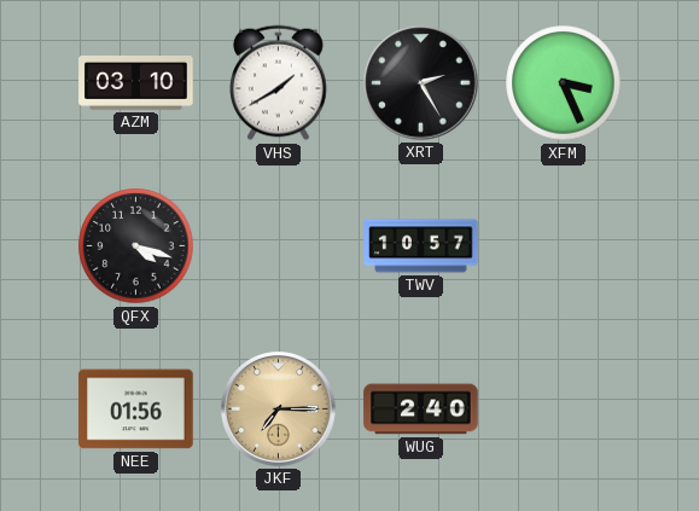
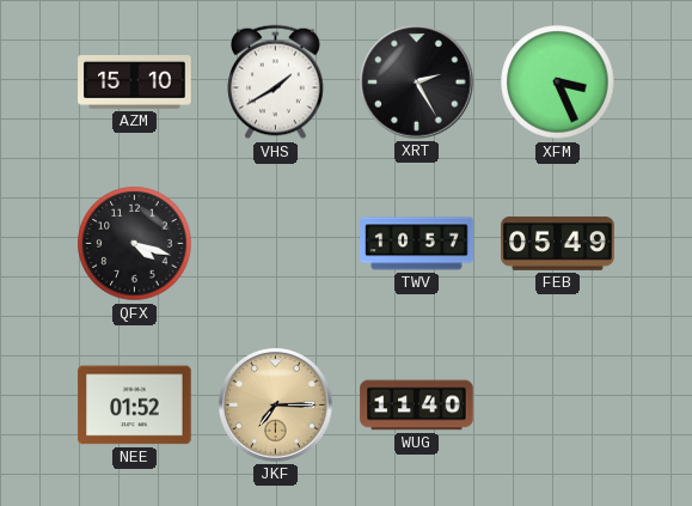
AZM: 03:10 -> 15:10
FEB: none -> 05:49
NEE: 01:56 -> 01:52
WUG: 2:40 -> 11:40
